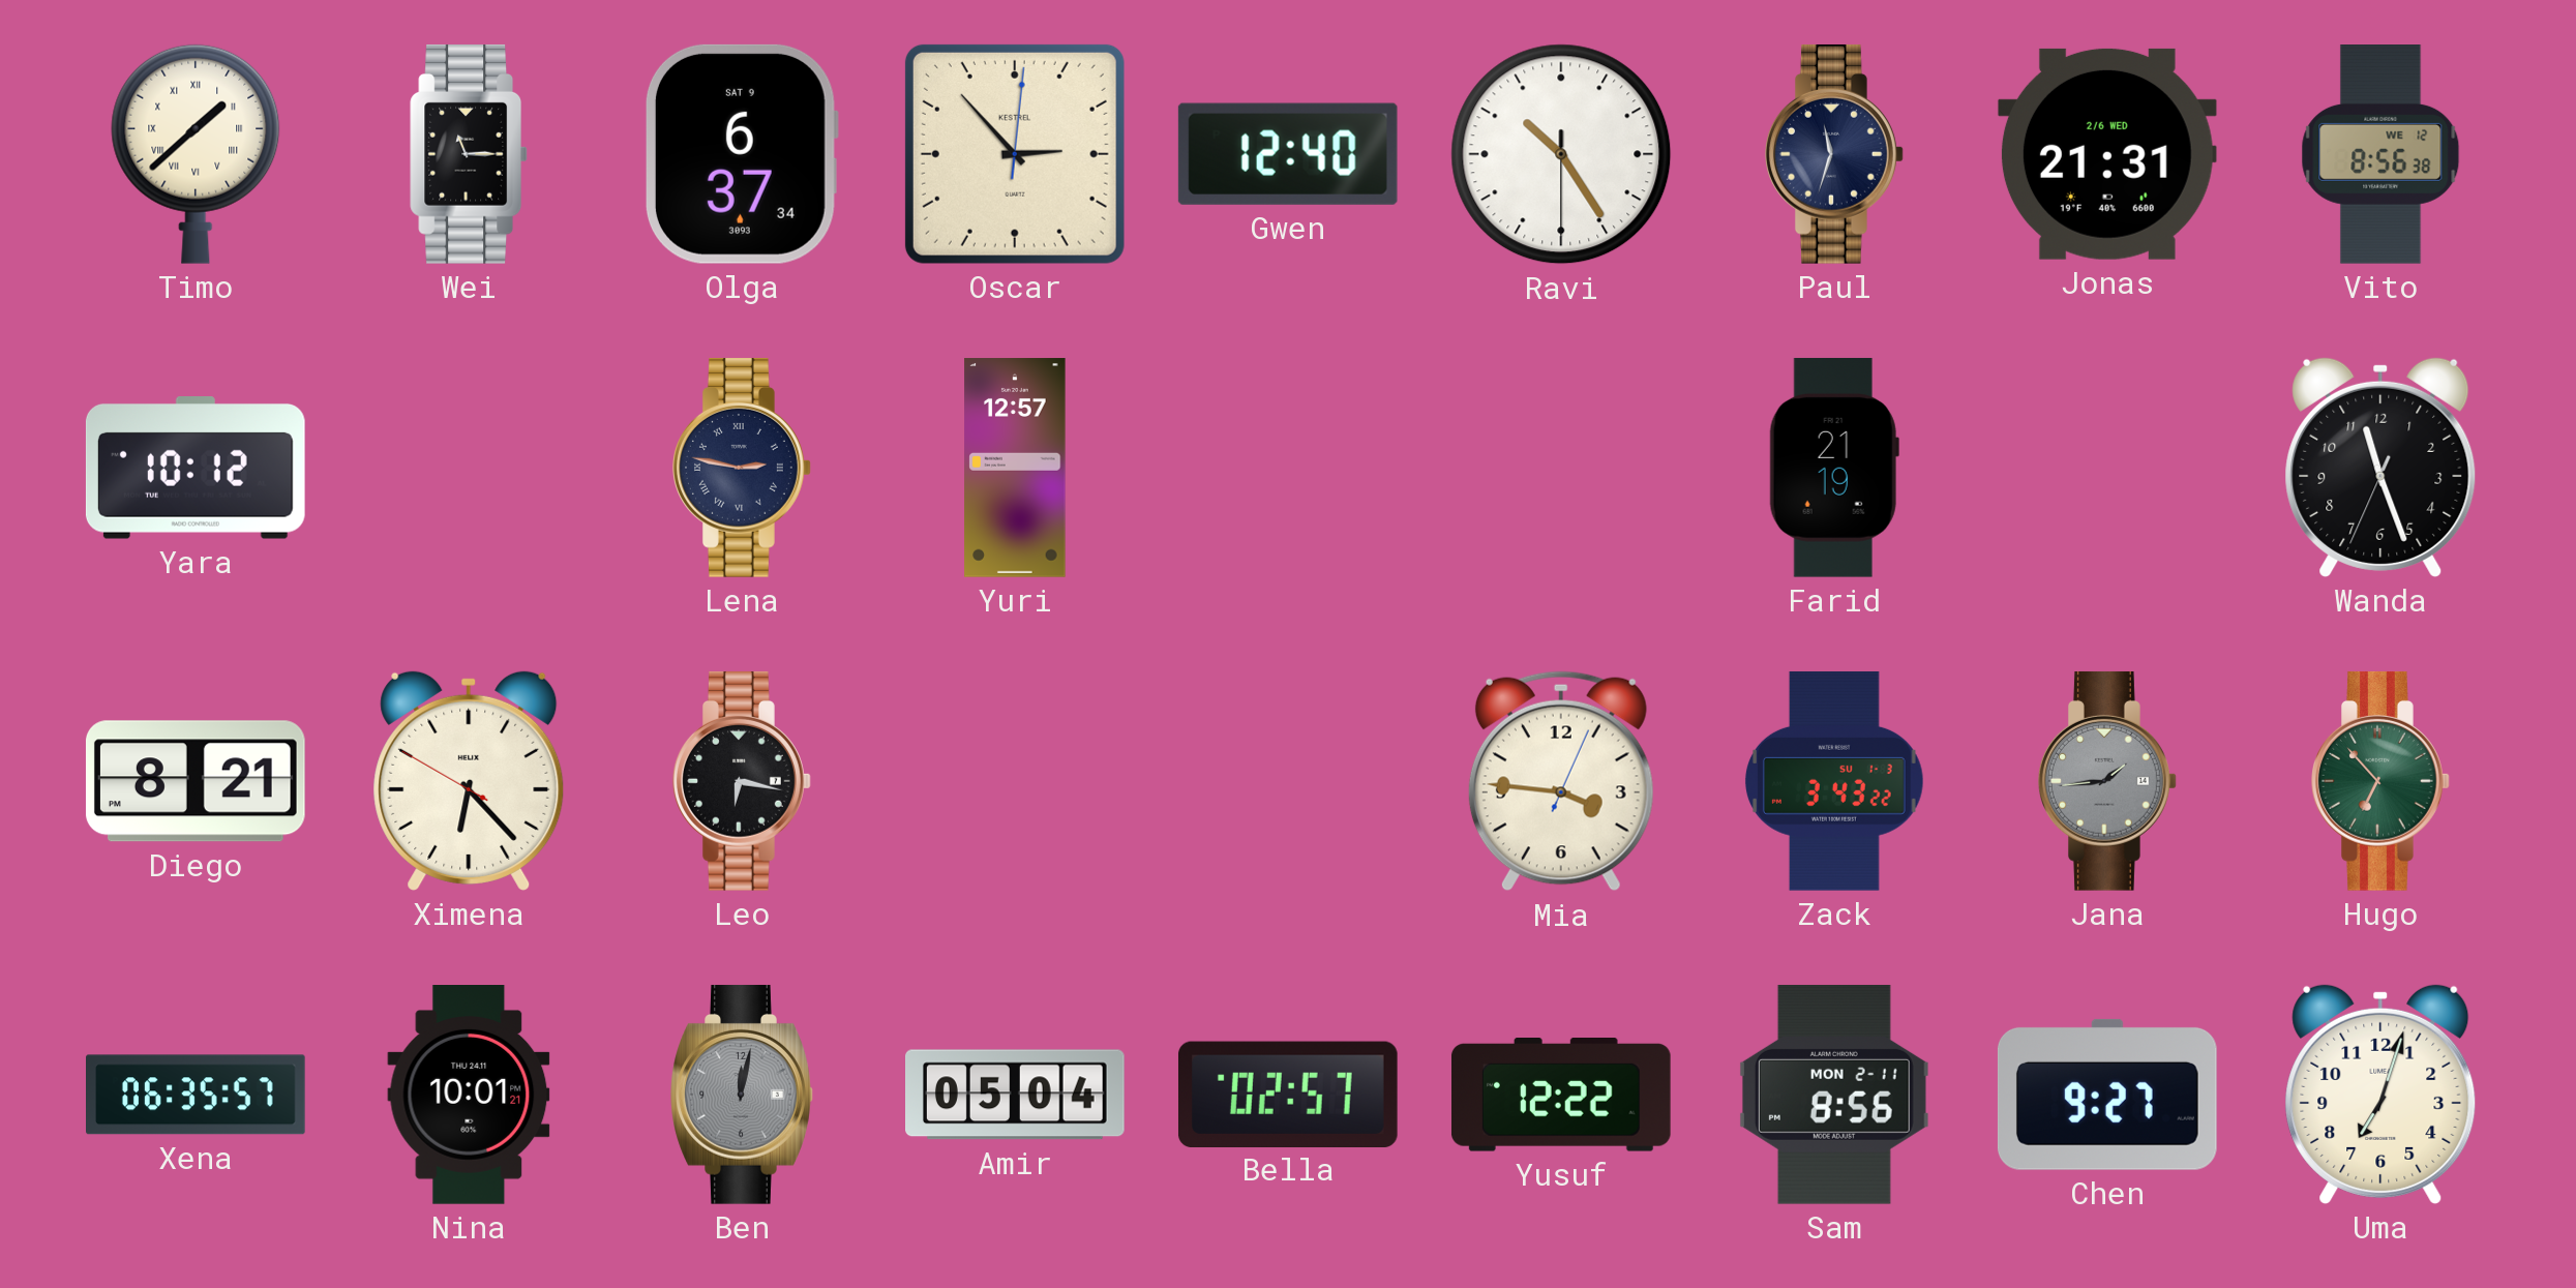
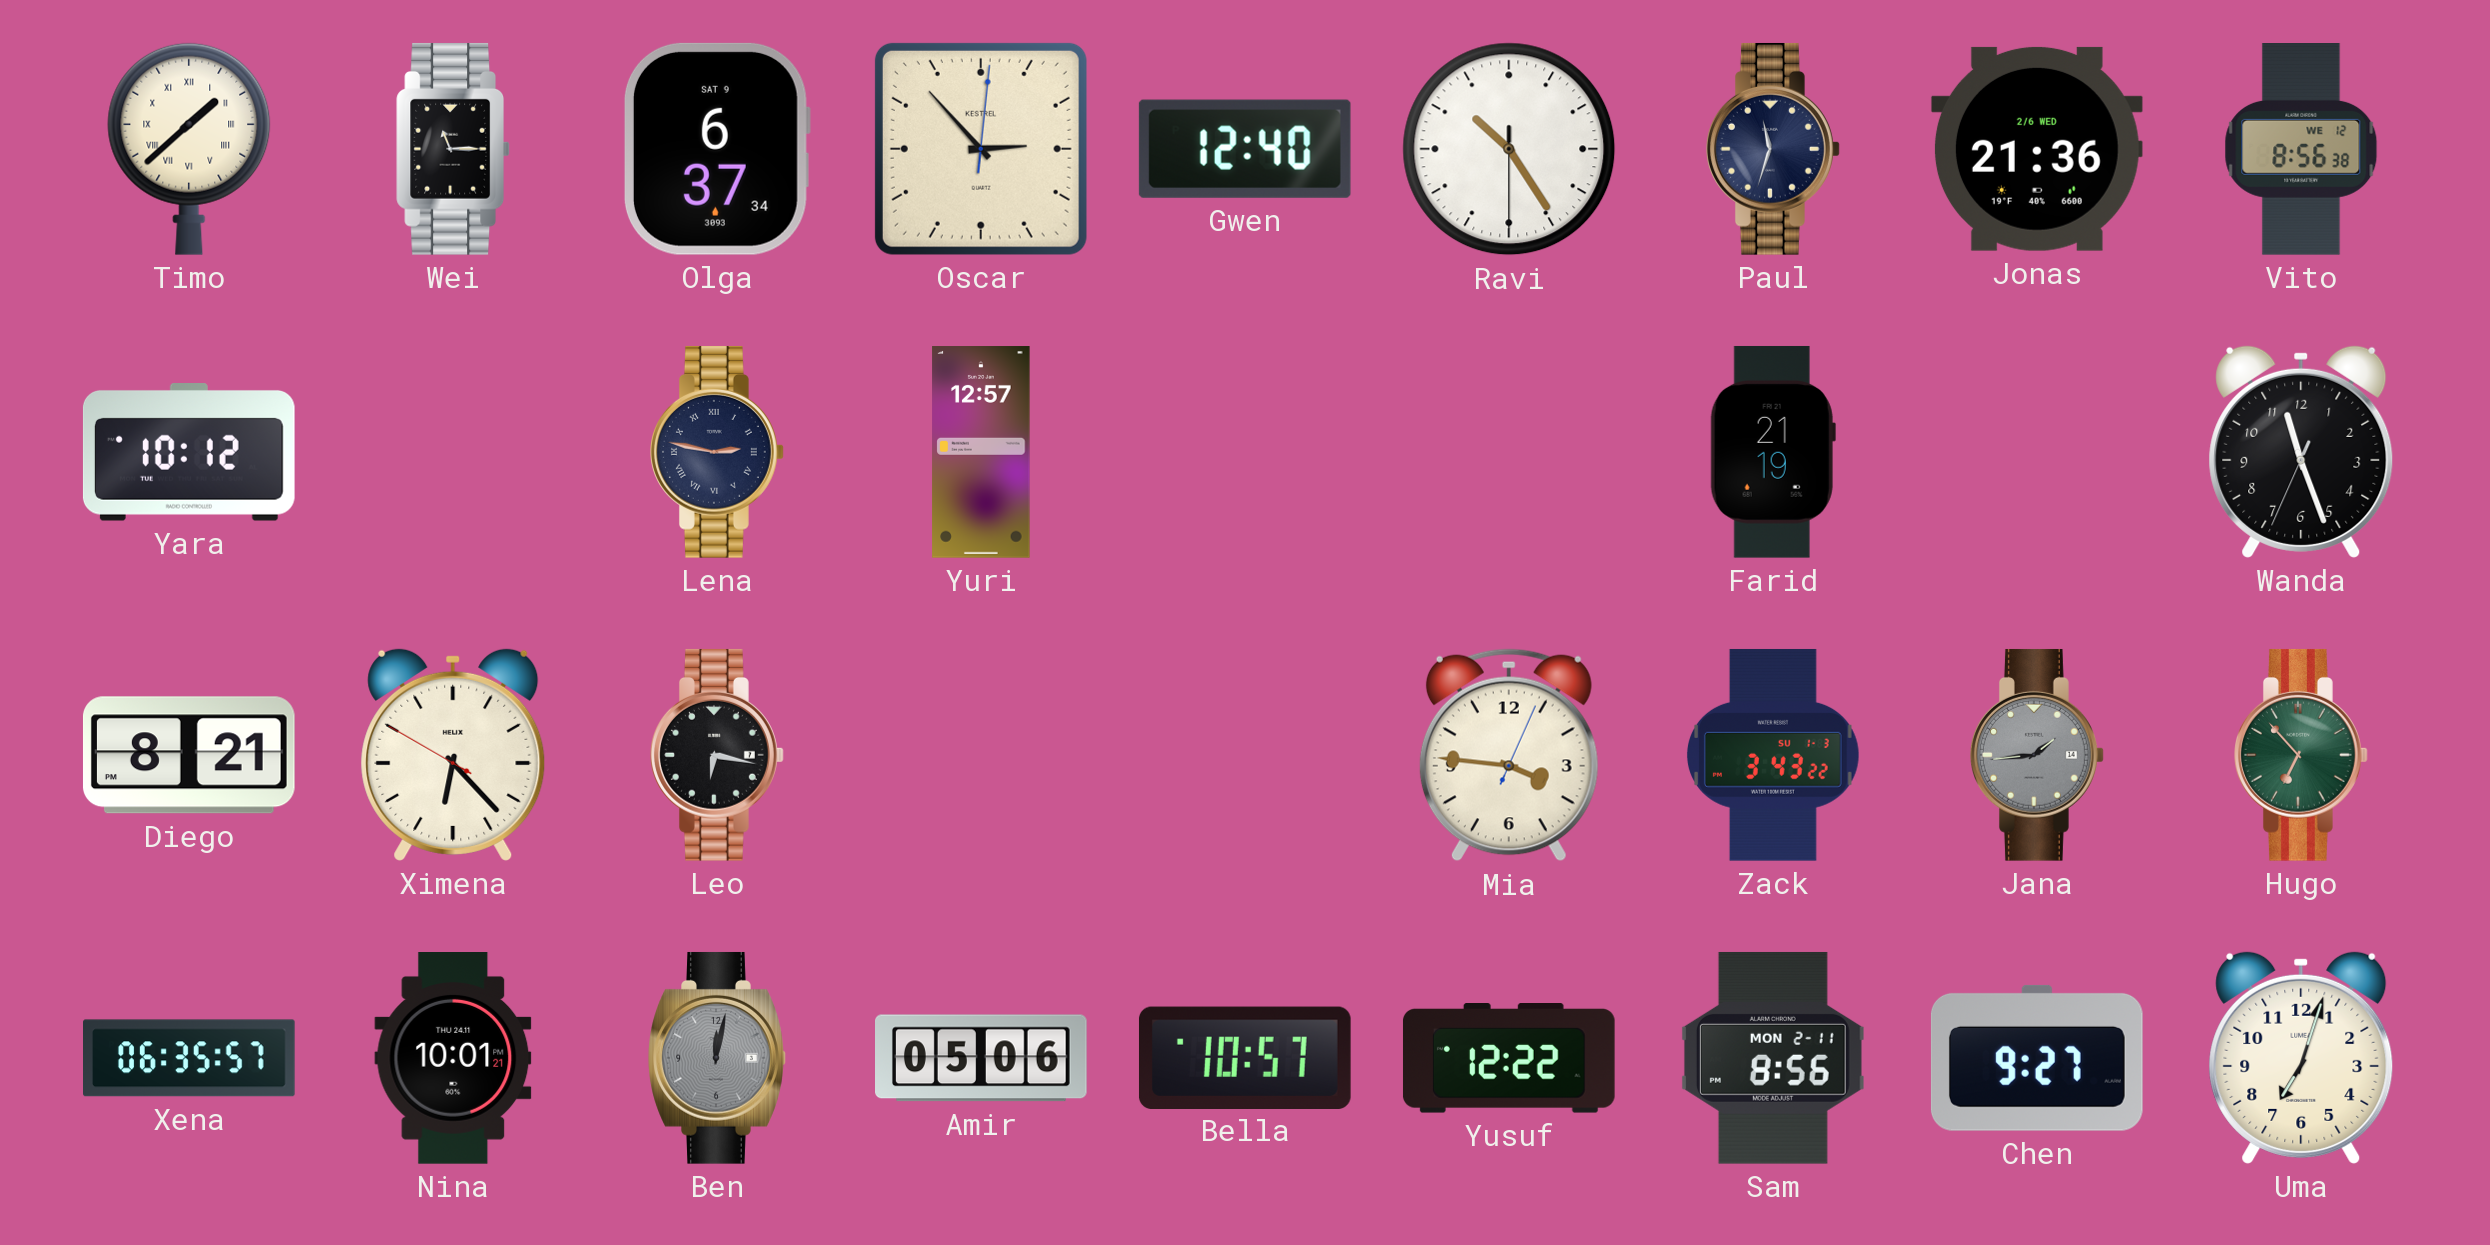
Jonas: 21:31 -> 21:36
Amir: 05:04 -> 05:06
Bella: 02:57 -> 10:57
